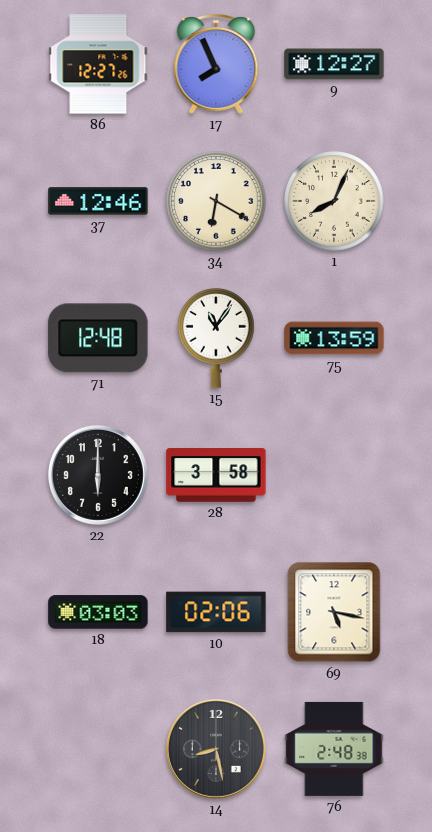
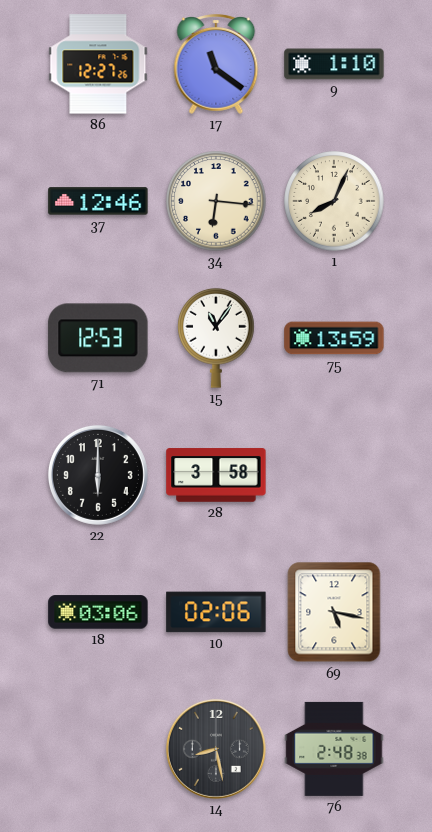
17: 7:56 -> 11:21
9: 12:27 -> 1:10
34: 6:20 -> 6:16
71: 12:48 -> 12:53
18: 03:03 -> 03:06
